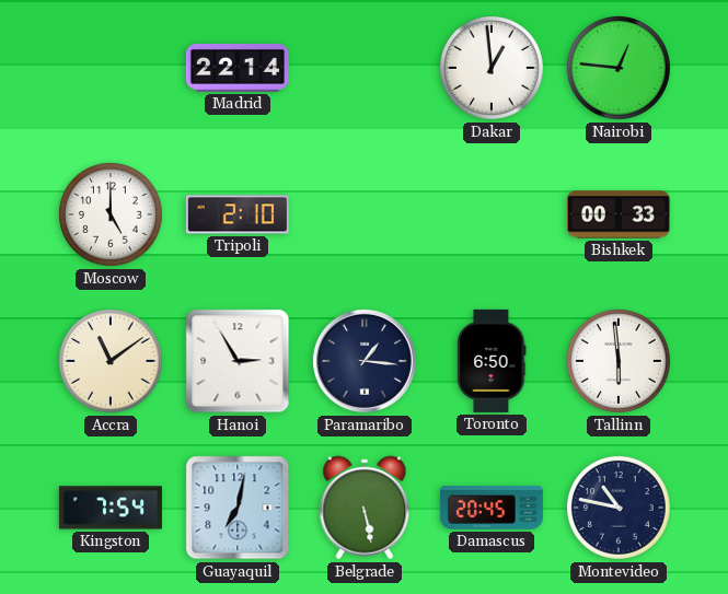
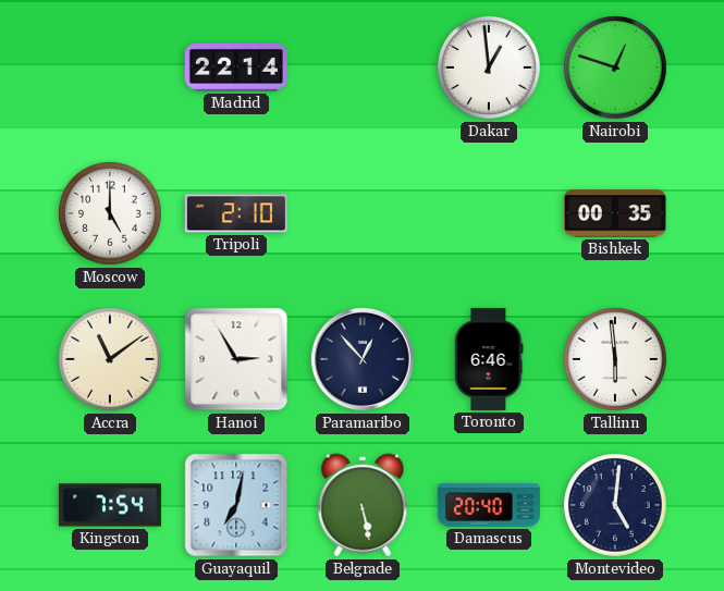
Nairobi: 12:46 -> 12:48
Bishkek: 00:33 -> 00:35
Paramaribo: 1:16 -> 12:53
Toronto: 6:50 -> 6:46
Damascus: 20:45 -> 20:40
Montevideo: 10:47 -> 5:01
